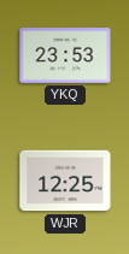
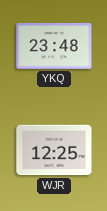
YKQ: 23:53 -> 23:48
